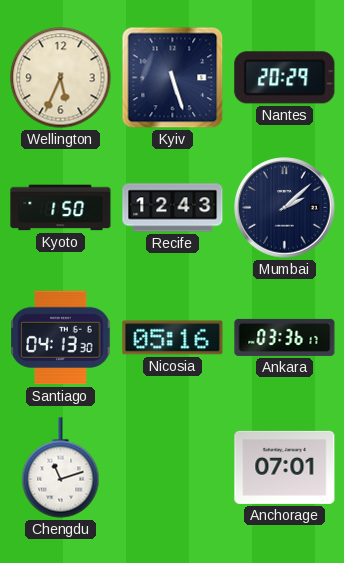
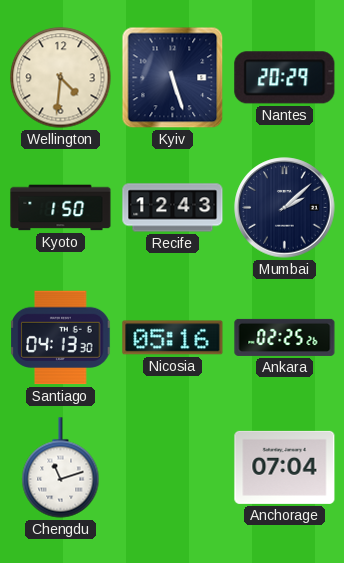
Wellington: 5:34 -> 4:31
Ankara: 03:36 -> 02:25
Anchorage: 07:01 -> 07:04
